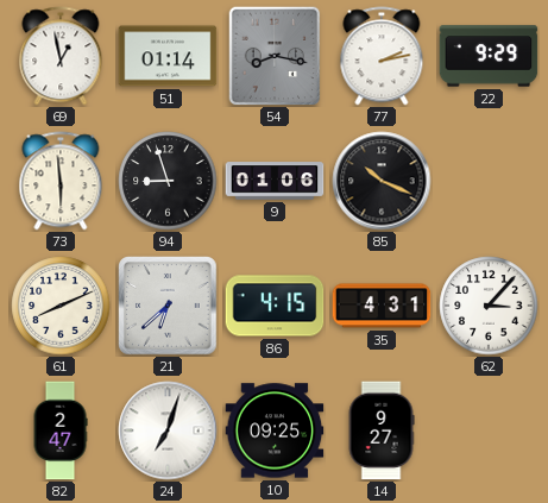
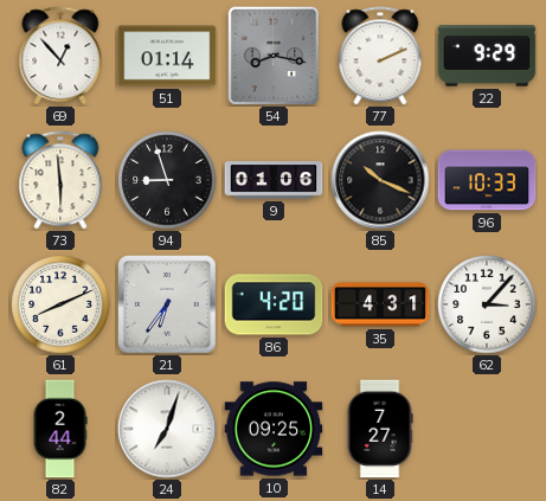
69: 12:58 -> 12:53
77: 2:13 -> 2:11
96: none -> 10:33
21: 6:38 -> 6:36
86: 4:15 -> 4:20
82: 2:47 -> 2:44
14: 9:27 -> 7:27
